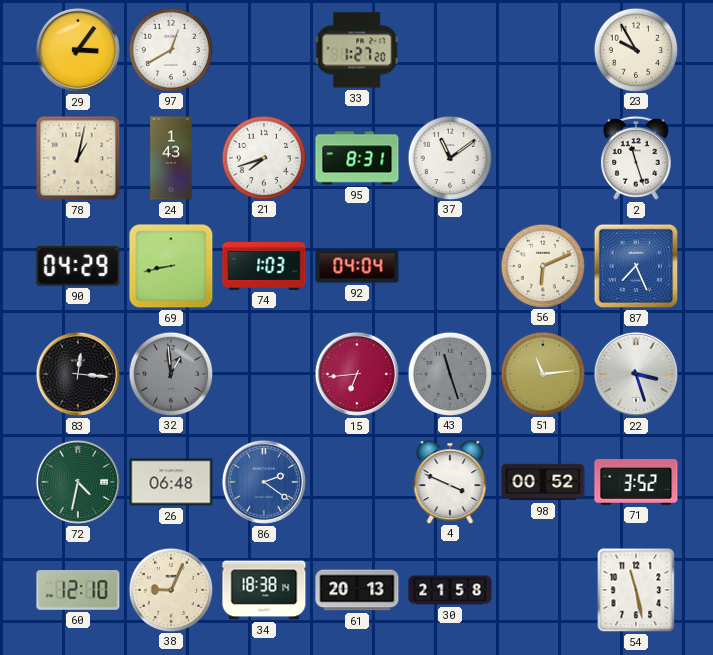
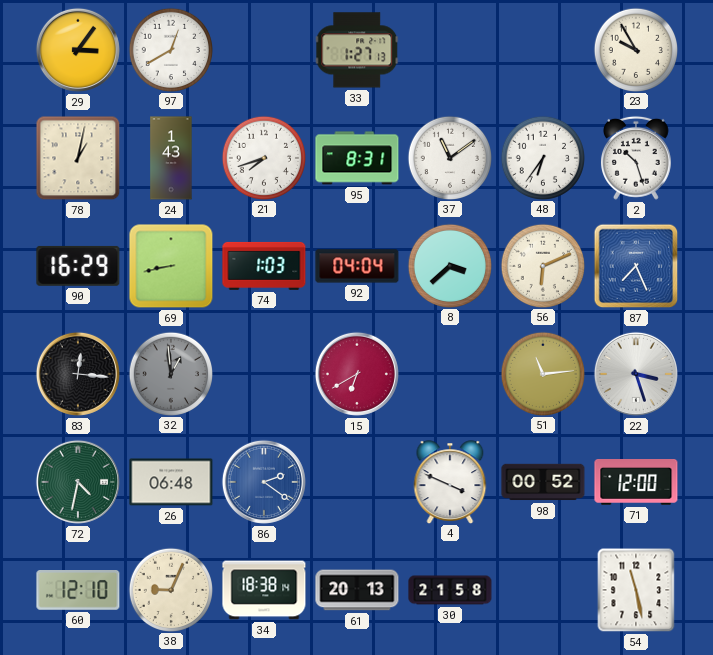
33: 1:27:20 -> 1:27:13
48: none -> 6:36
2: 11:27 -> 10:27
90: 04:29 -> 16:29
8: none -> 3:38
15: 6:44 -> 6:40
43: 11:27 -> none
71: 3:52 -> 12:00
